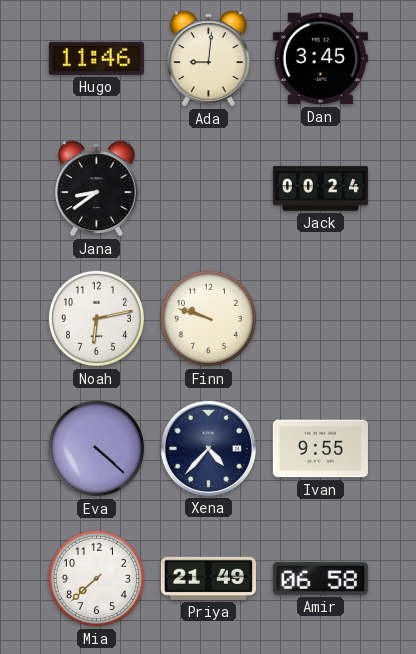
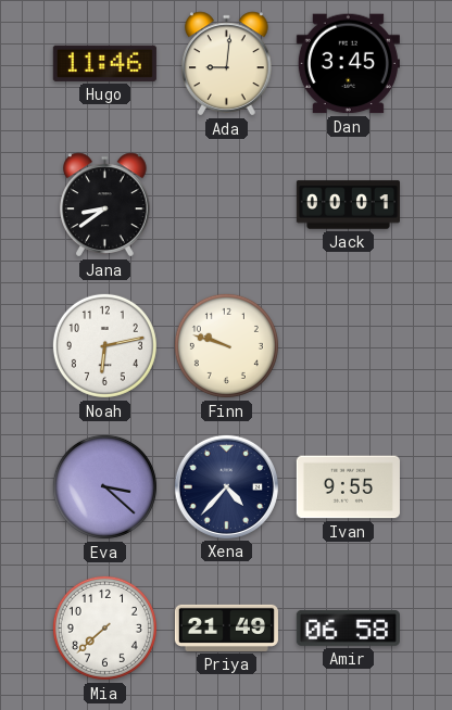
Jack: 00:24 -> 00:01
Eva: 4:22 -> 3:22
